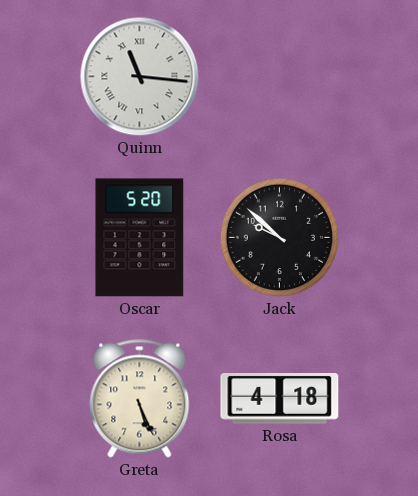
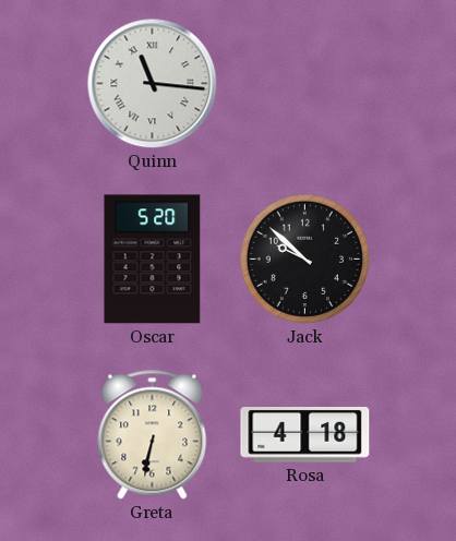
Greta: 5:26 -> 6:32
